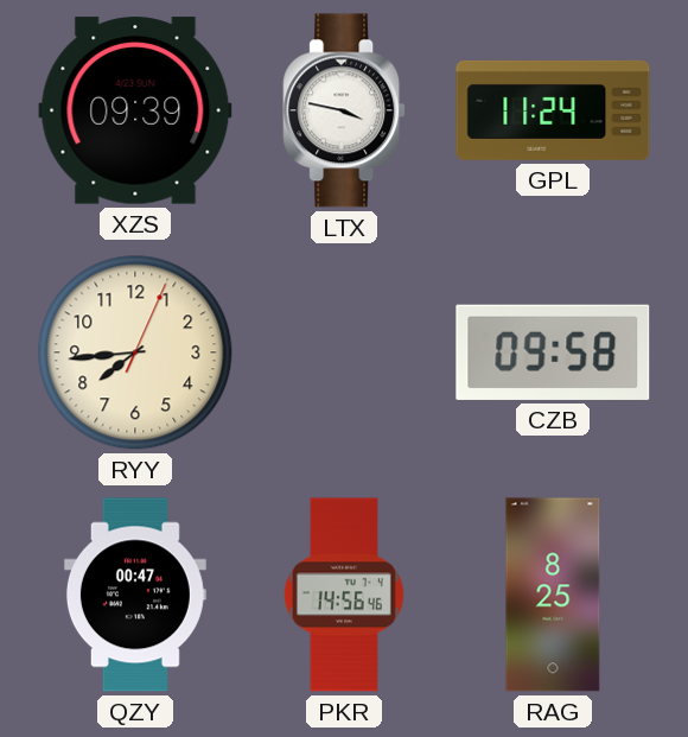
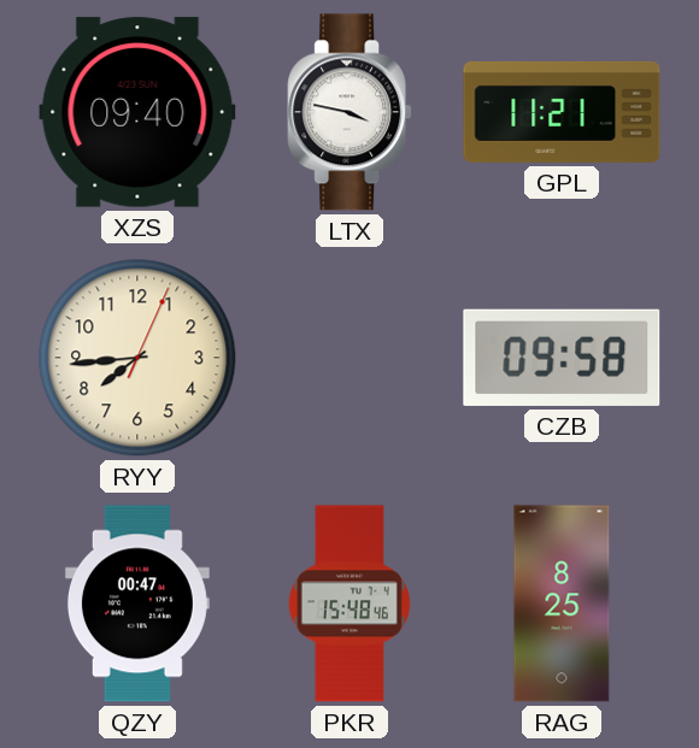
XZS: 09:39 -> 09:40
GPL: 11:24 -> 11:21
PKR: 14:56 -> 15:48
